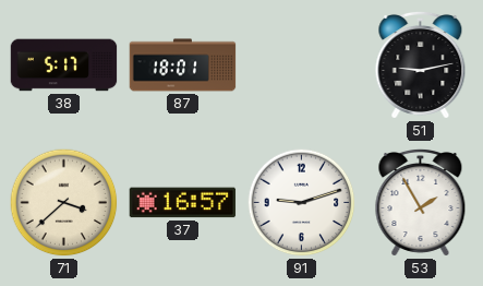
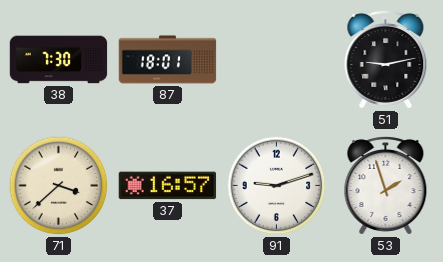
38: 5:17 -> 7:30
53: 1:55 -> 1:57
